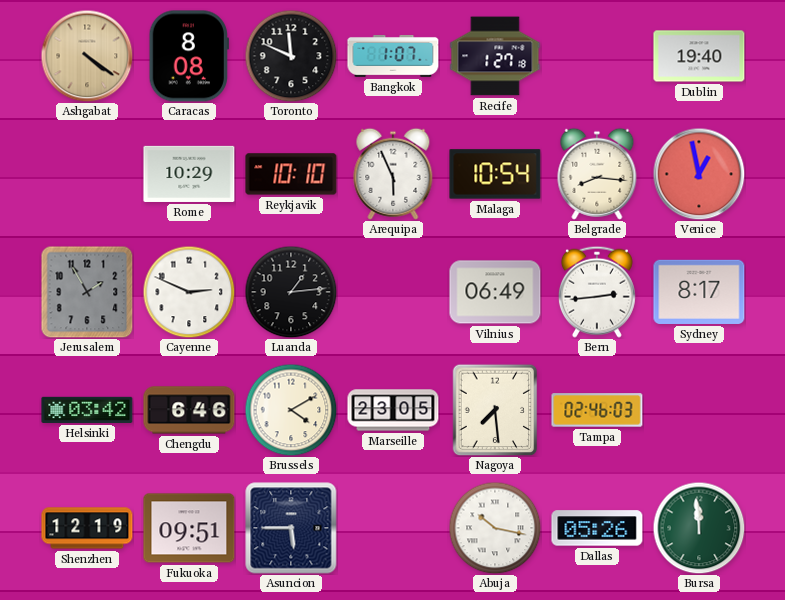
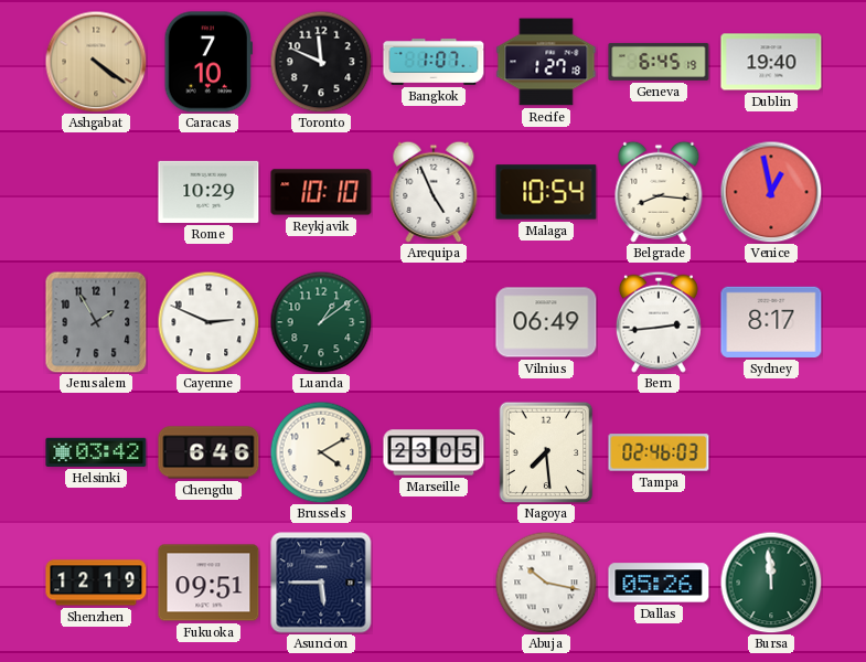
Caracas: 8:08 -> 7:10
Geneva: none -> 6:45
Arequipa: 5:56 -> 4:56
Luanda: 1:14 -> 1:09
Luanda dial: black -> green
